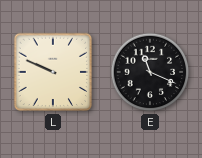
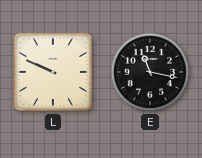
E: 11:19 -> 11:17
